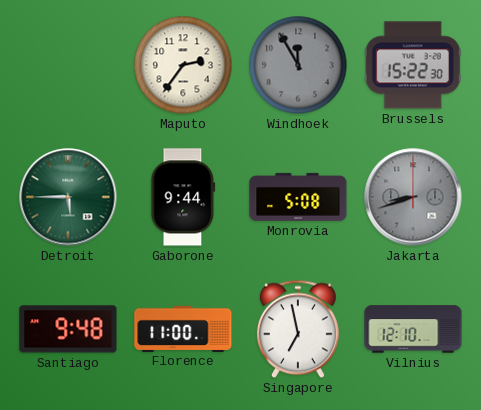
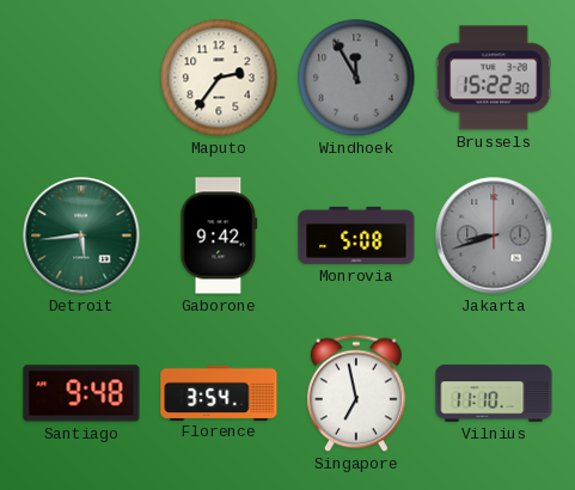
Detroit: 5:45 -> 5:44
Gaborone: 9:44 -> 9:42
Florence: 11:00 -> 3:54
Vilnius: 12:10 -> 11:10
